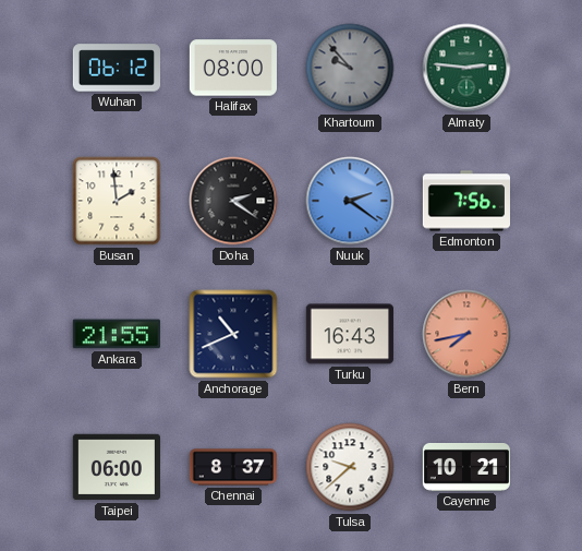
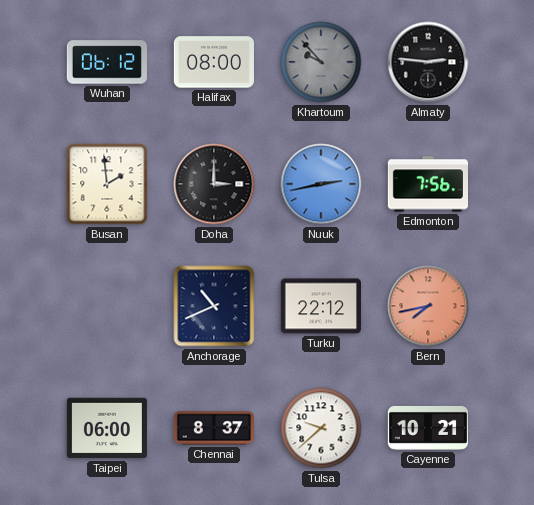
Almaty dial: green -> black
Doha: 2:21 -> 3:00
Nuuk: 2:21 -> 2:43
Ankara: 21:55 -> none
Turku: 16:43 -> 22:12
